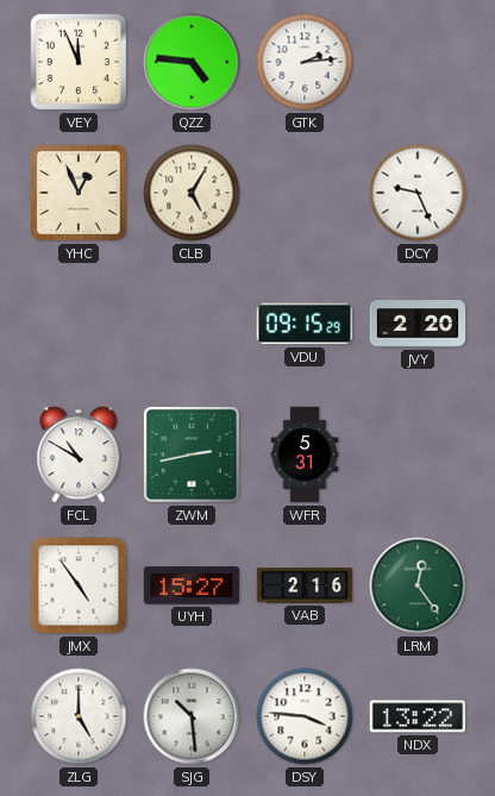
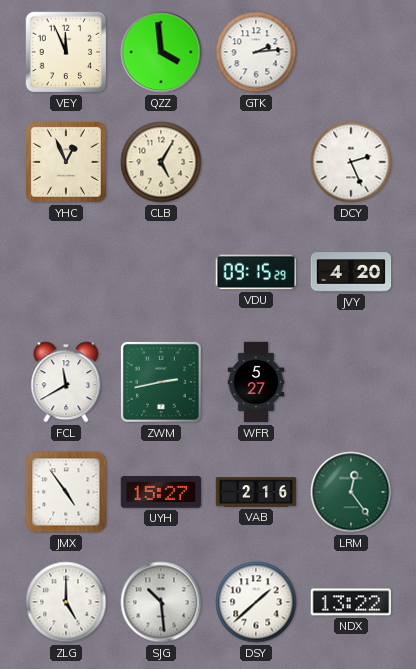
QZZ: 4:46 -> 3:59
DCY: 9:26 -> 2:26
JVY: 2:20 -> 4:20
FCL: 10:50 -> 11:40
WFR: 5:31 -> 5:27
DSY: 3:46 -> 1:38
